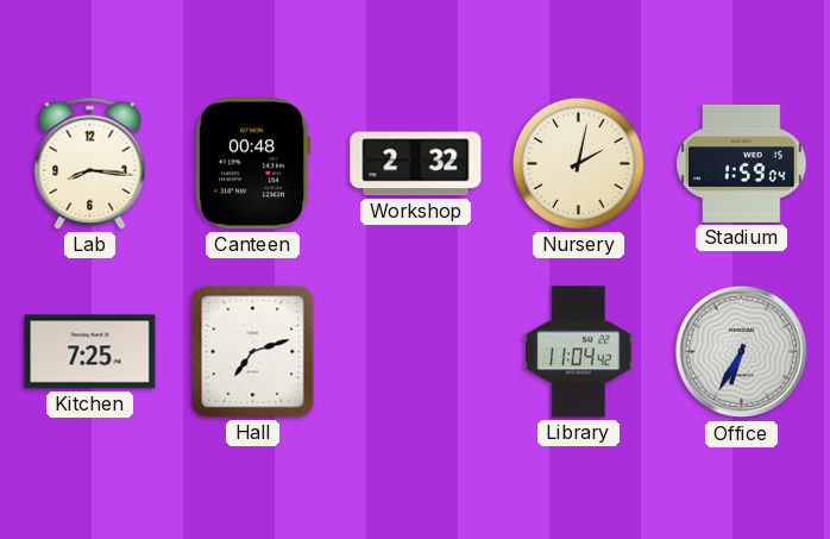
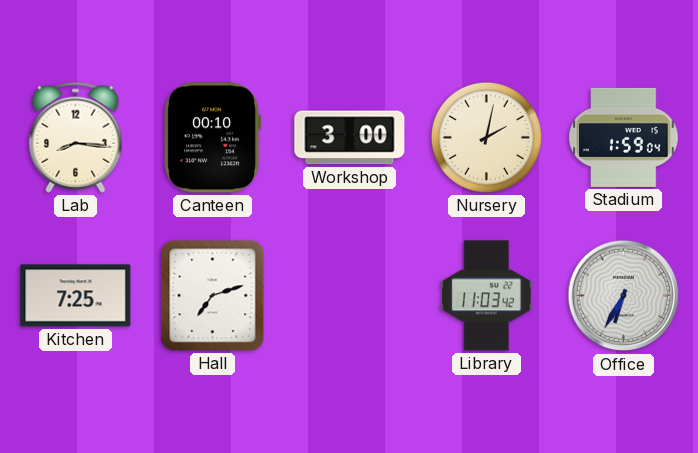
Canteen: 00:48 -> 00:10
Workshop: 2:32 -> 3:00
Library: 11:04 -> 11:03
